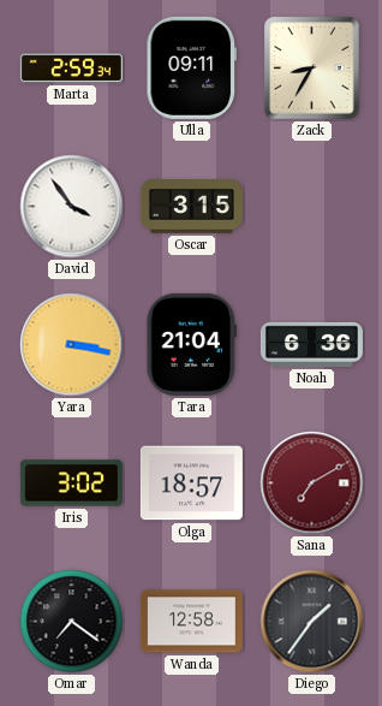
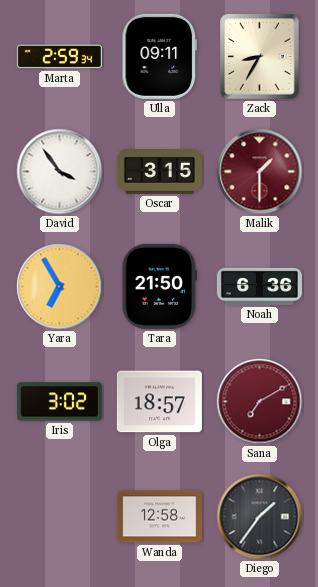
Malik: none -> 1:30
Yara: 3:17 -> 6:55
Tara: 21:04 -> 21:50
Omar: 7:21 -> none
